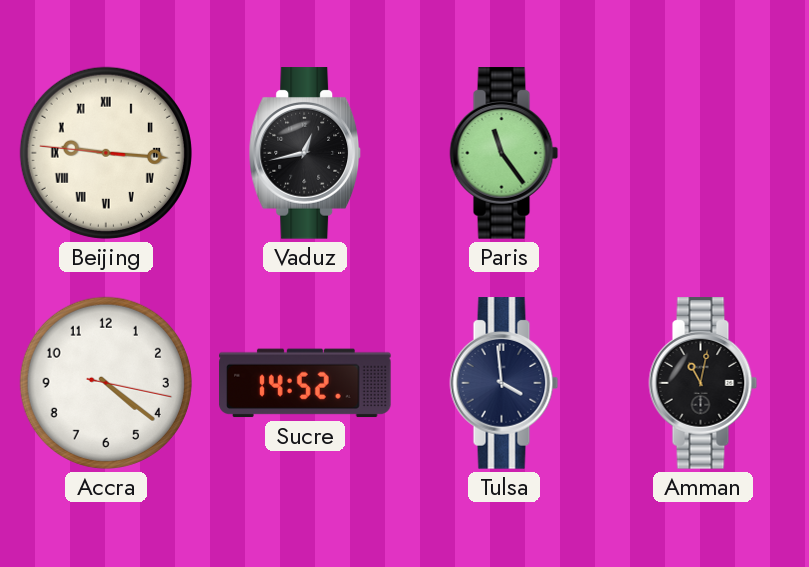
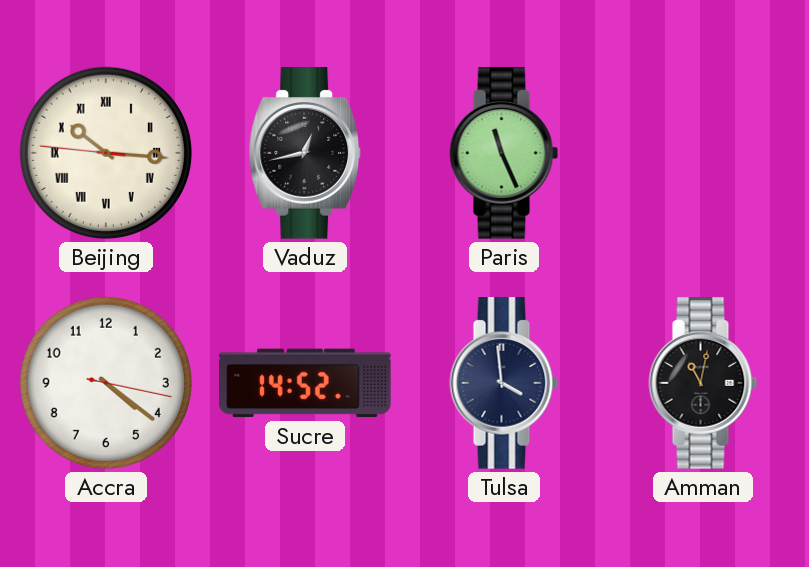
Beijing: 9:15 -> 10:15
Paris: 11:24 -> 11:26
